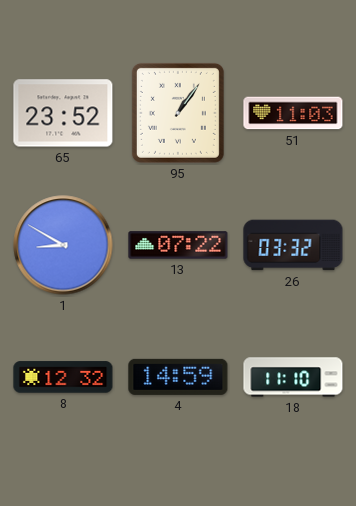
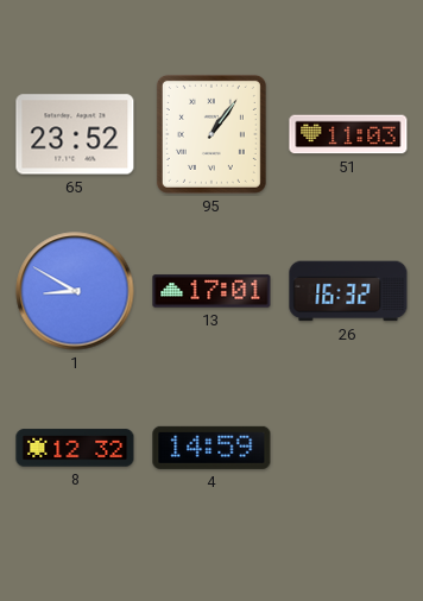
13: 07:22 -> 17:01
26: 03:32 -> 16:32
18: 11:10 -> none
